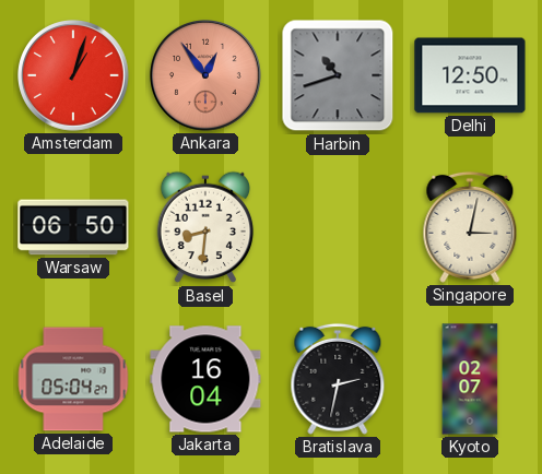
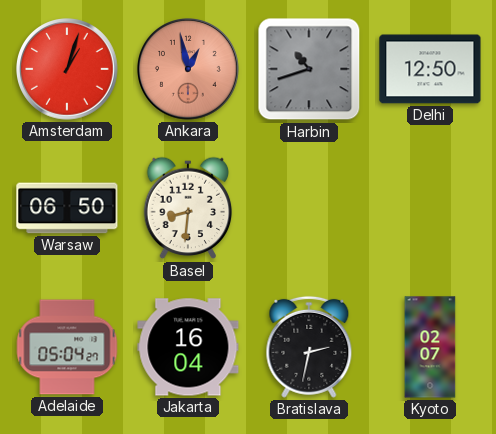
Ankara: 12:54 -> 12:58
Singapore: 3:02 -> none
